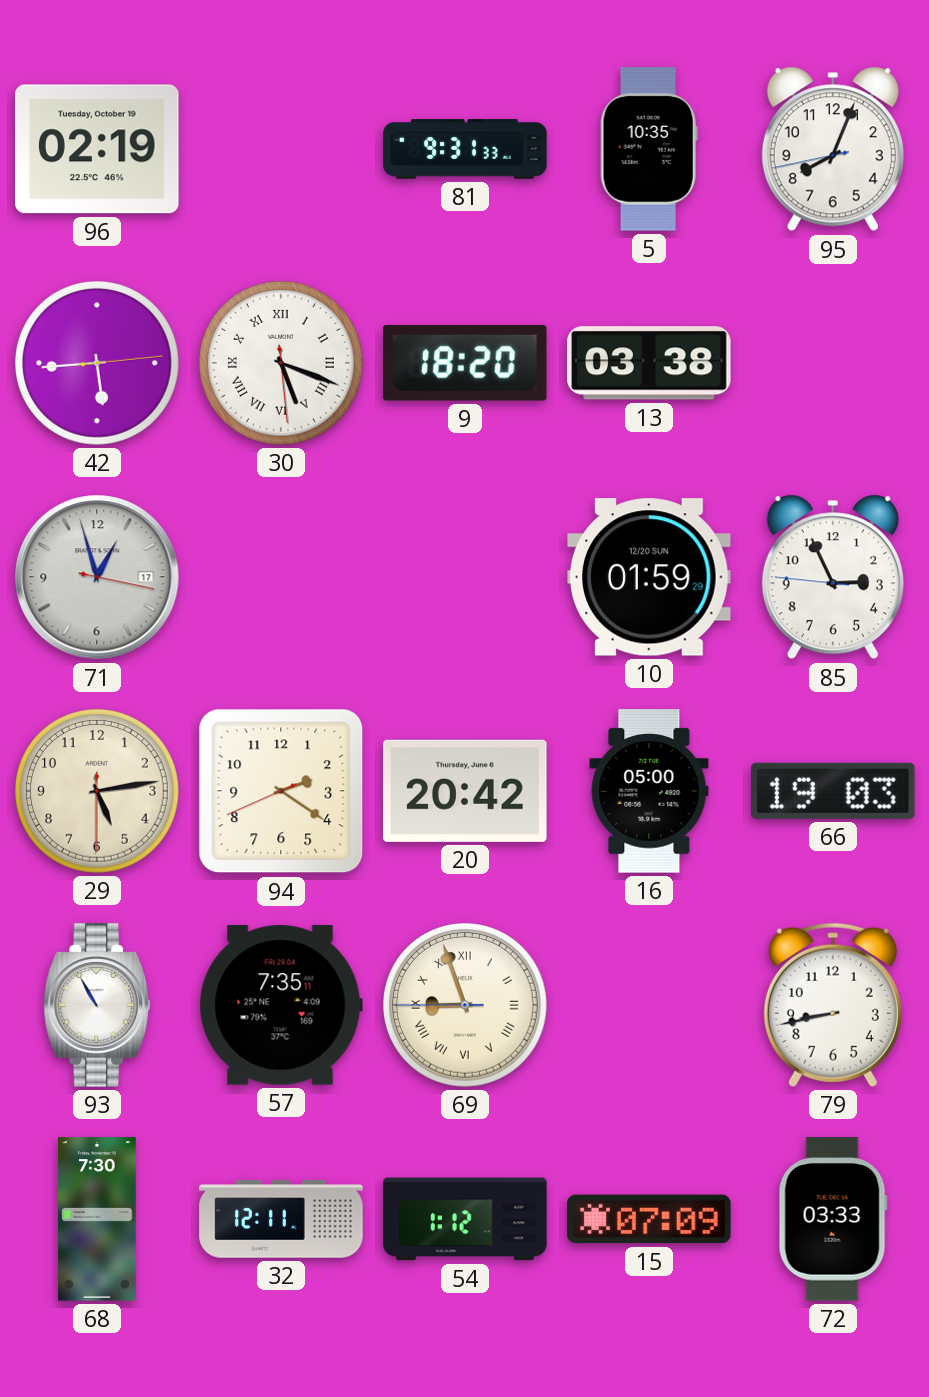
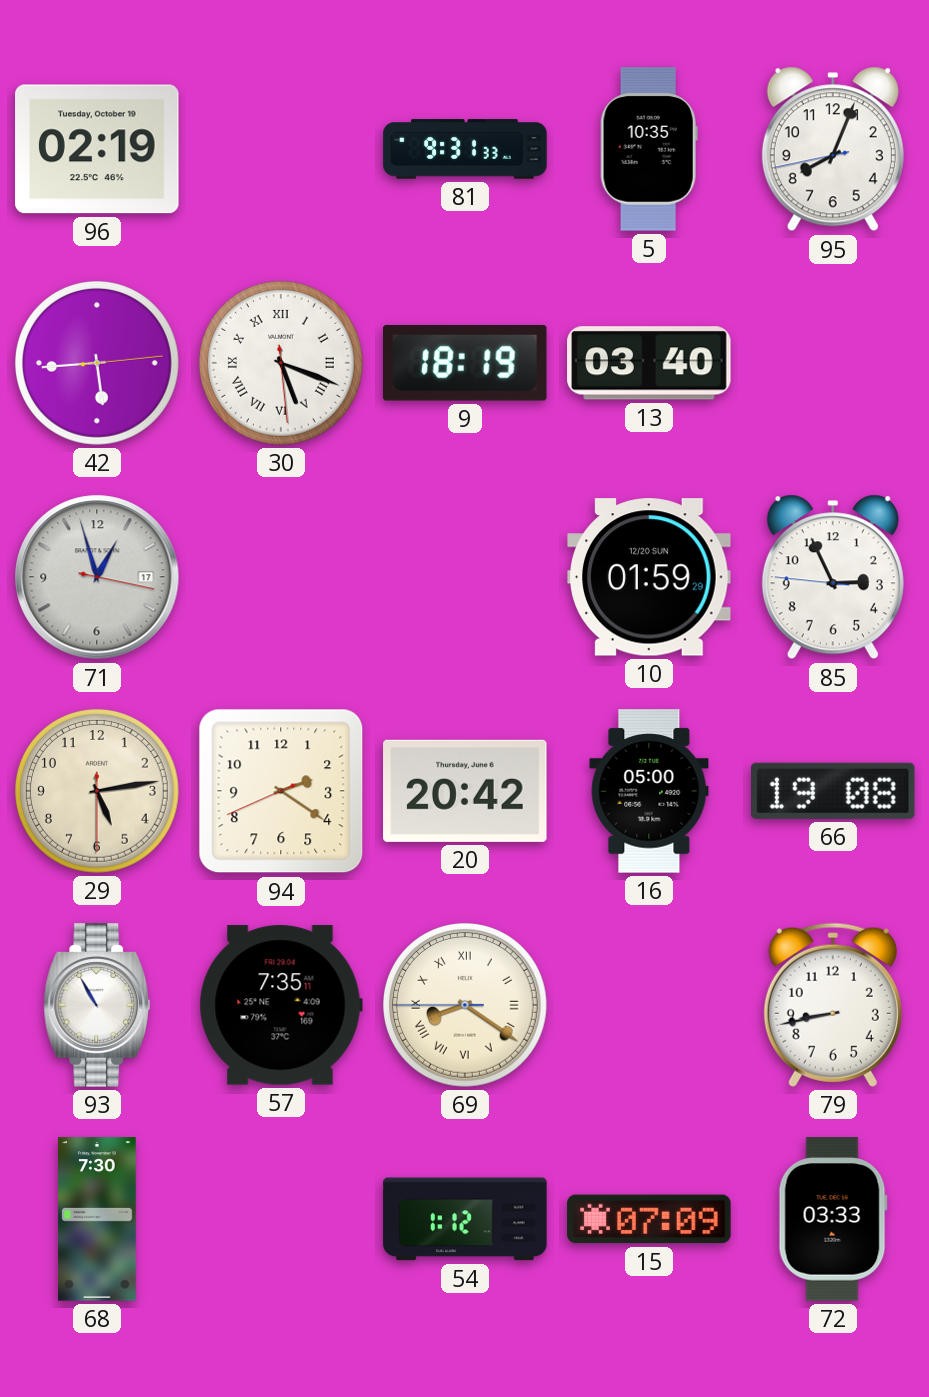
9: 18:20 -> 18:19
13: 03:38 -> 03:40
66: 19:03 -> 19:08
69: 8:56 -> 8:20
32: 12:11 -> none
